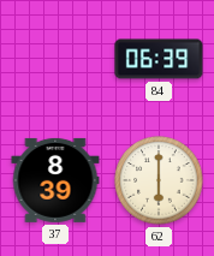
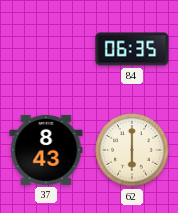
84: 06:39 -> 06:35
37: 8:39 -> 8:43
